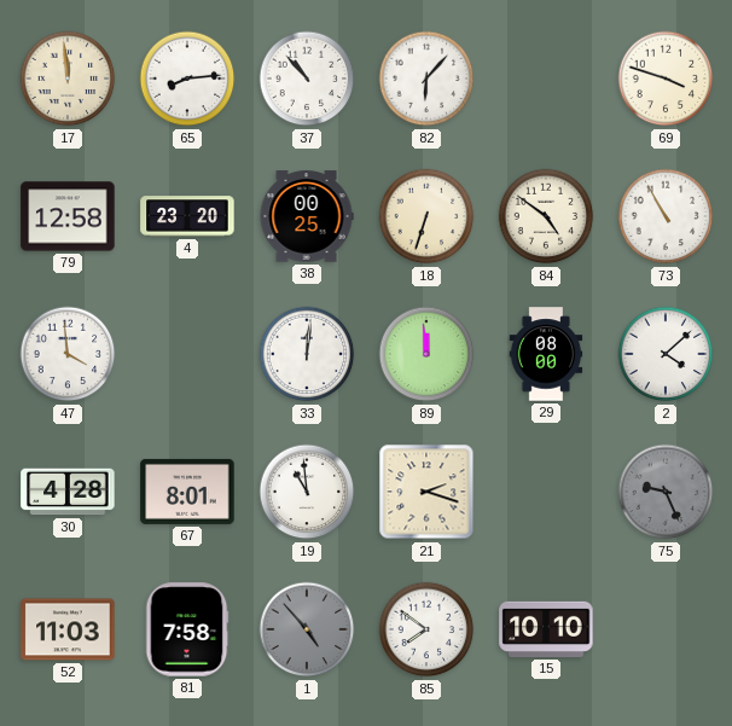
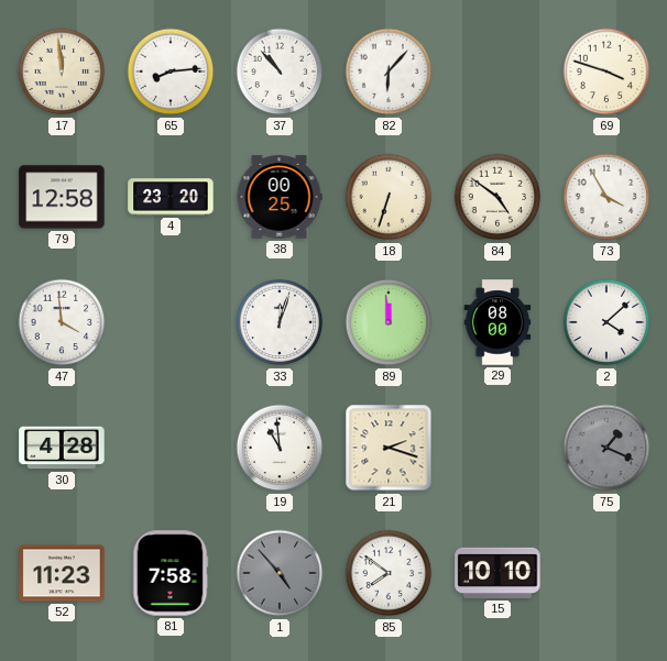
73: 10:55 -> 3:55
33: 12:01 -> 12:03
67: 8:01 -> none
75: 9:26 -> 1:19
52: 11:03 -> 11:23
